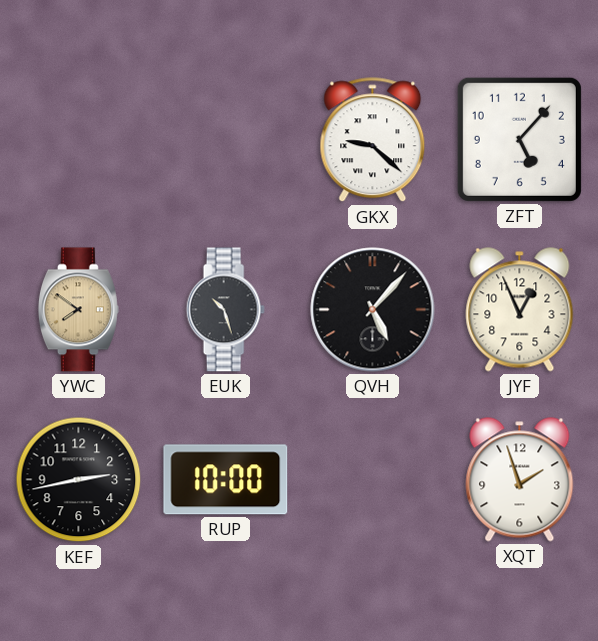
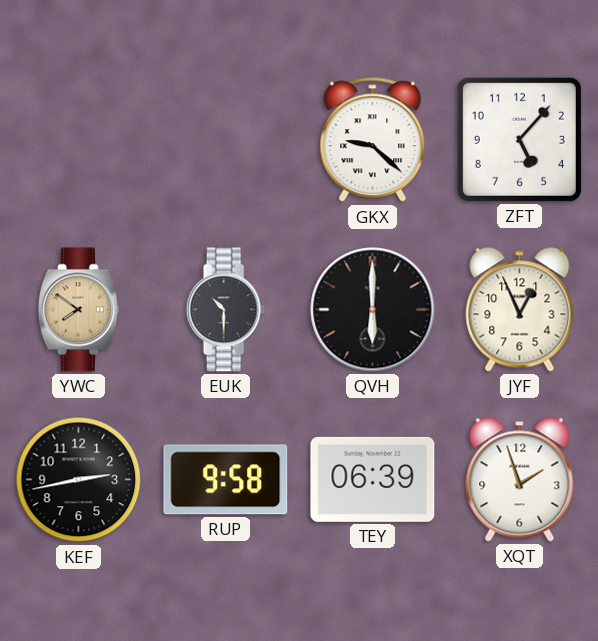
EUK: 10:27 -> 10:30
QVH: 5:07 -> 6:00
RUP: 10:00 -> 9:58
TEY: none -> 06:39
